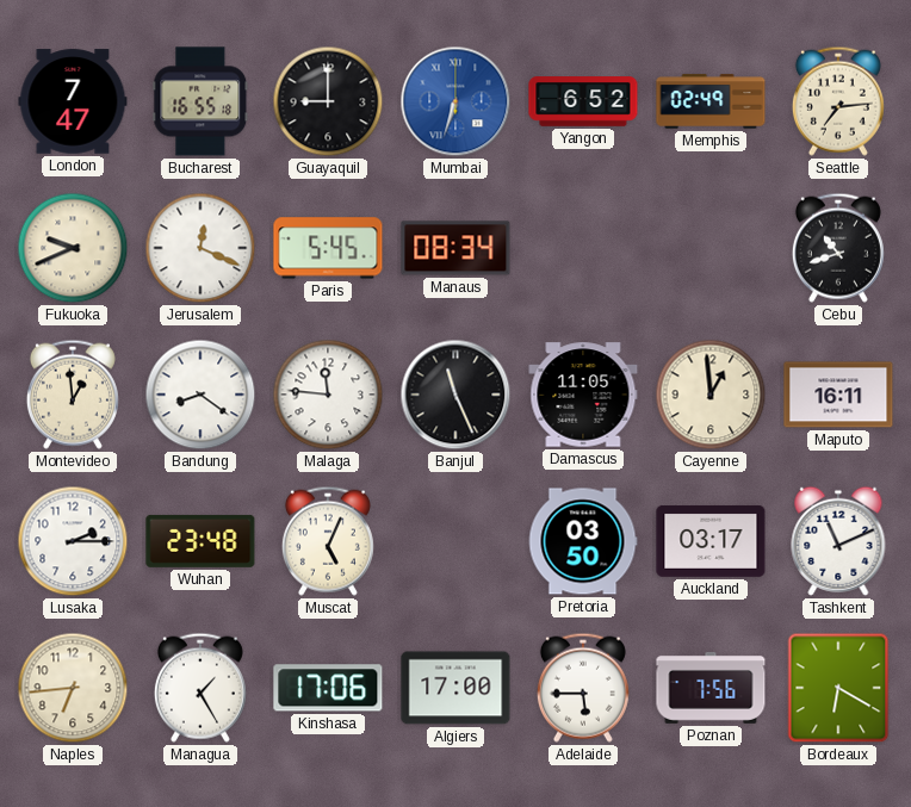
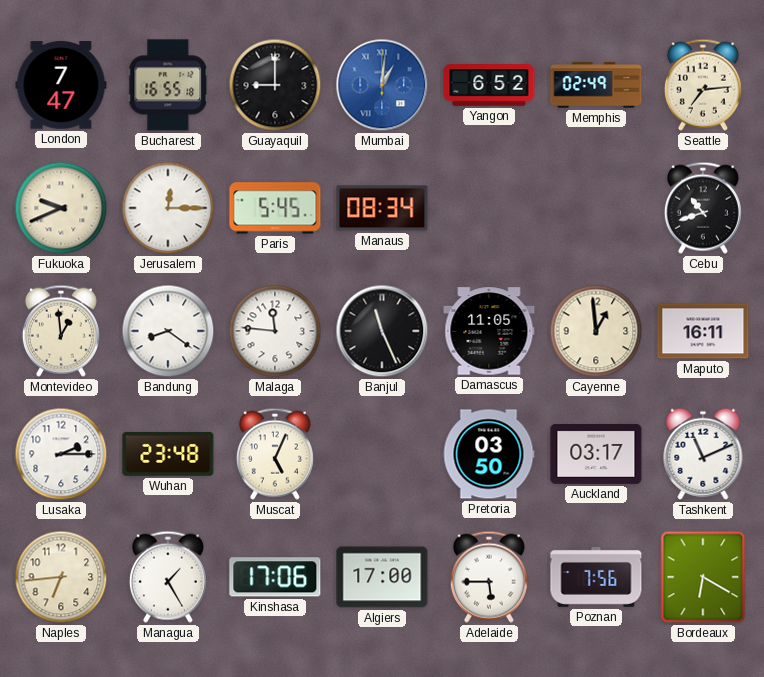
Mumbai: 6:33 -> 1:01
Jerusalem: 12:19 -> 12:15
